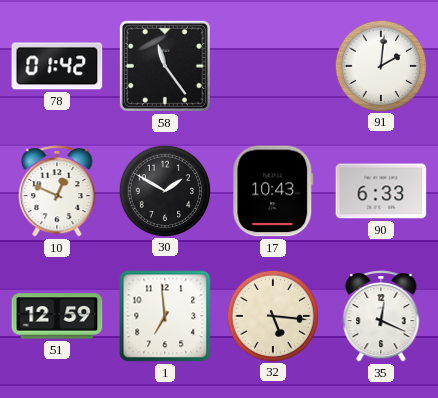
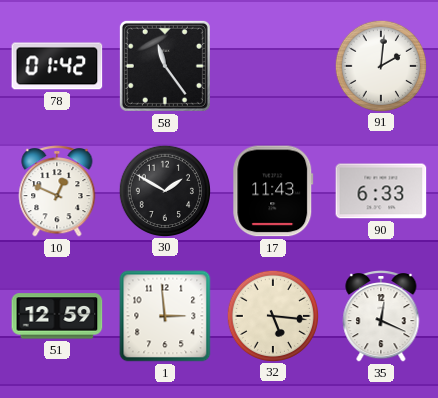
17: 10:43 -> 11:43
1: 6:59 -> 2:59
